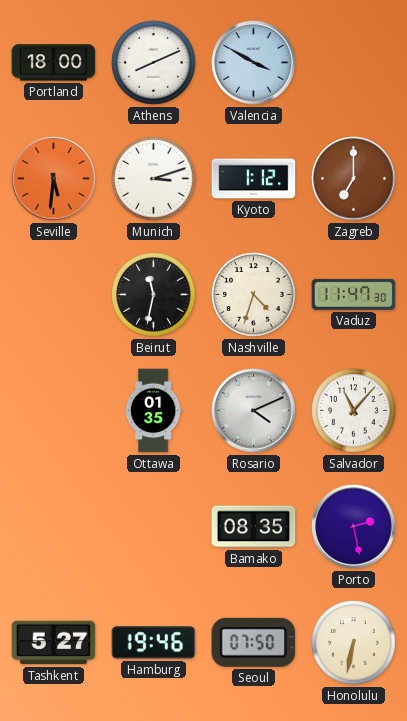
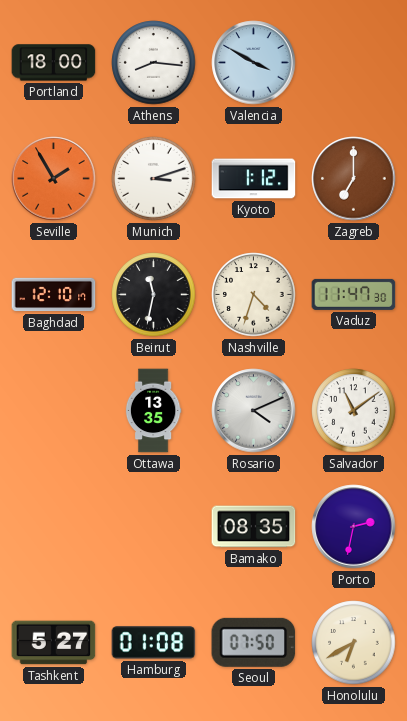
Athens: 8:11 -> 8:16
Seville: 5:31 -> 1:55
Baghdad: none -> 12:10
Ottawa: 01:35 -> 13:35
Salvador: 11:07 -> 11:09
Porto: 2:28 -> 2:32
Hamburg: 19:46 -> 01:08
Honolulu: 6:32 -> 6:40
